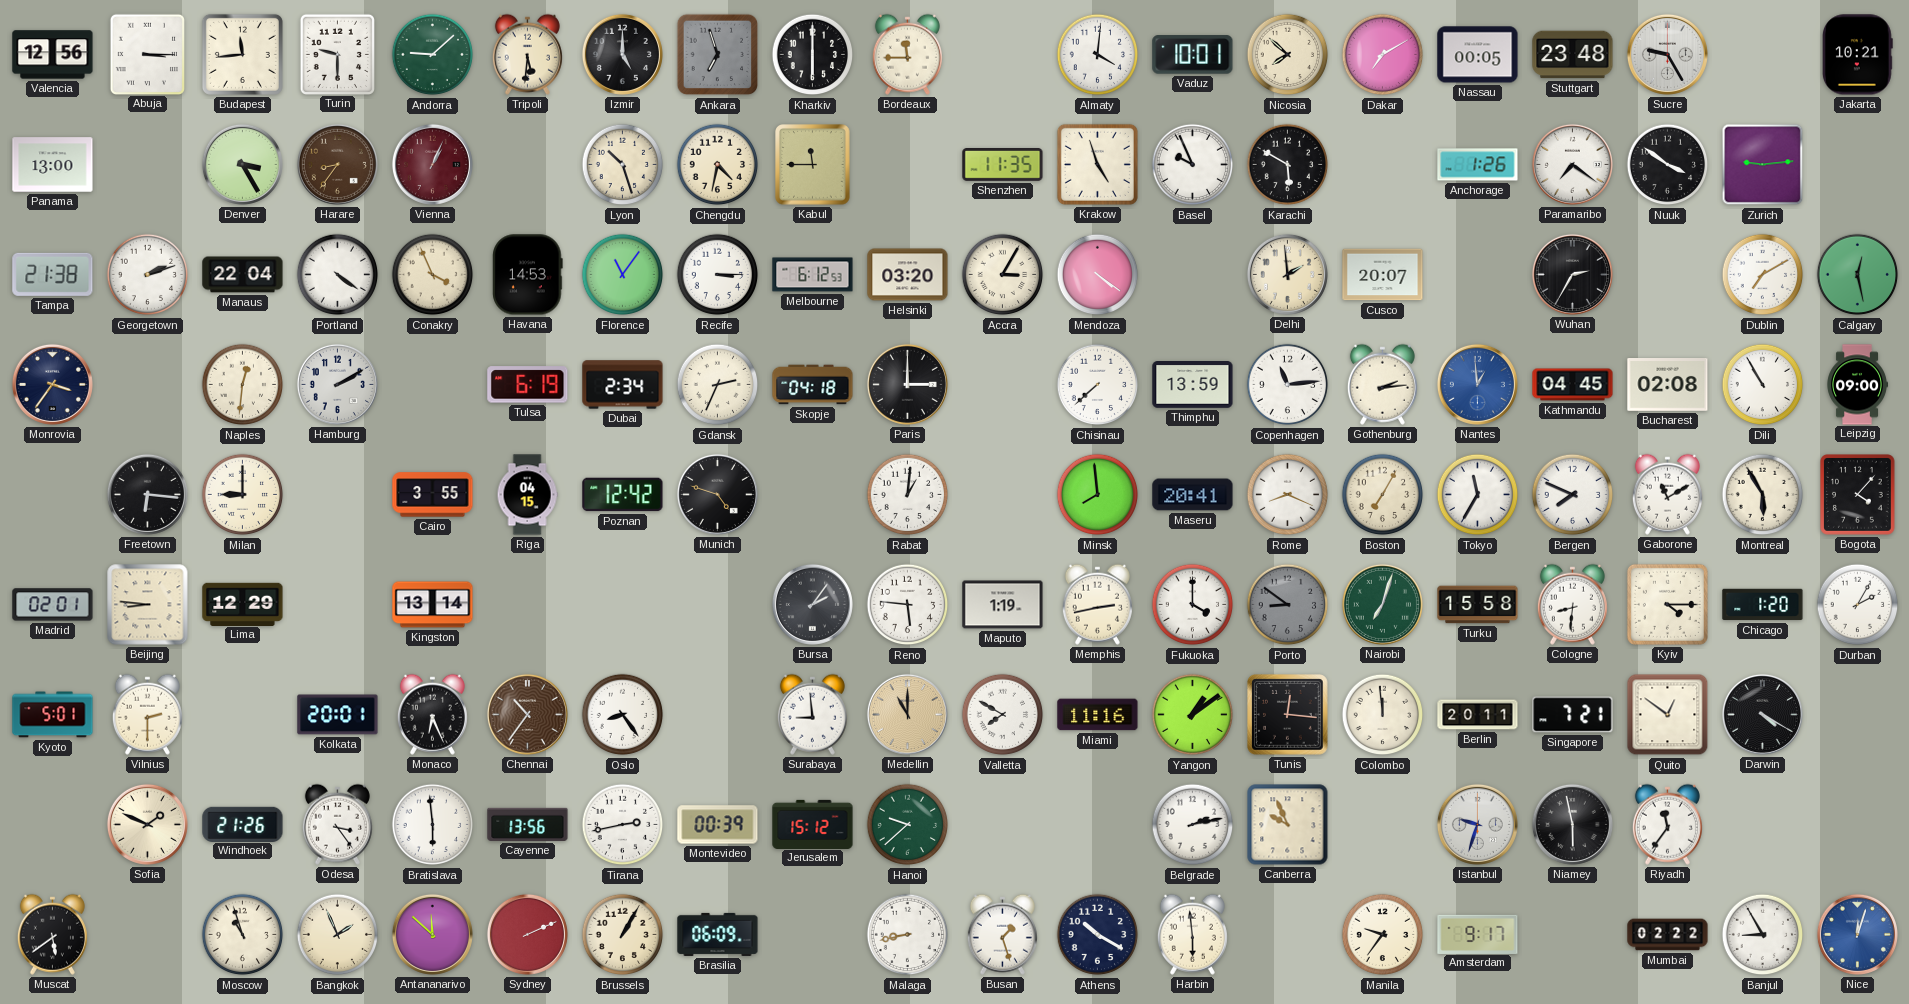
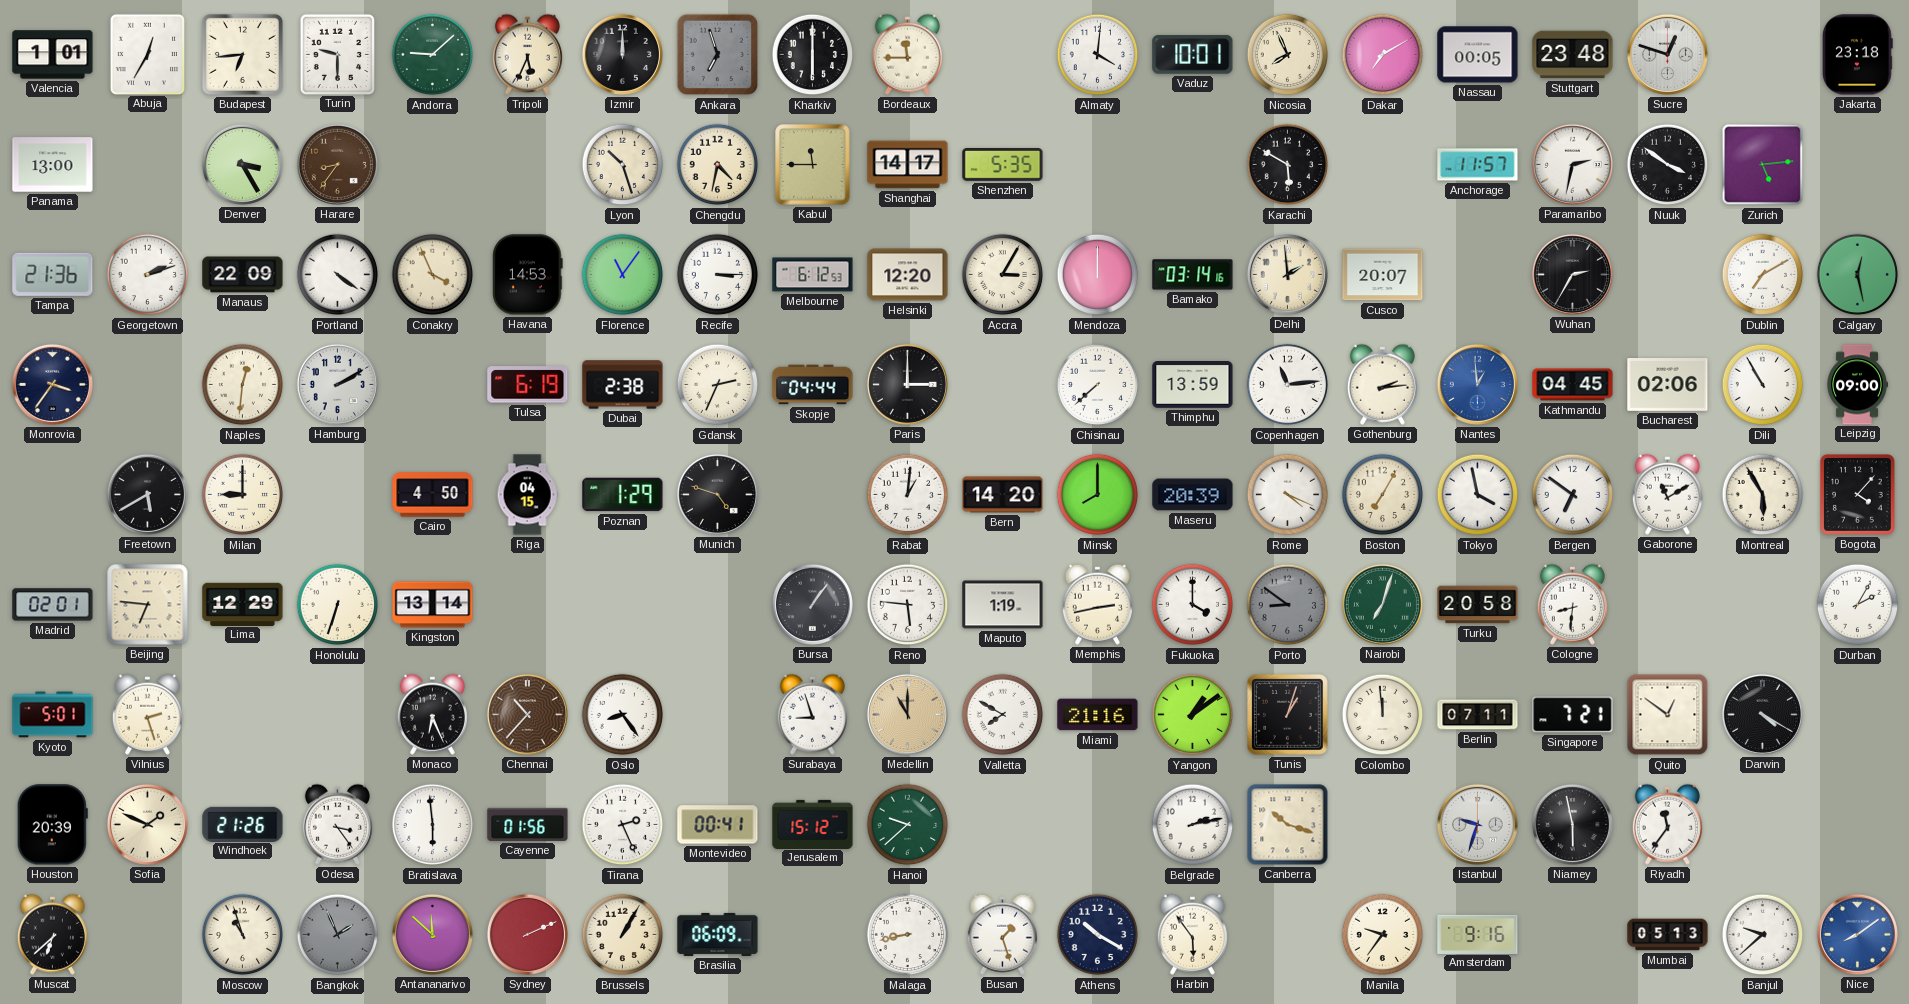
Valencia: 12:56 -> 1:01
Abuja: 3:15 -> 12:35
Budapest: 11:44 -> 6:44
Tripoli: 5:31 -> 5:34
Izmir: 5:00 -> 12:00
Nicosia: 7:52 -> 7:56
Sucre: 9:25 -> 12:48
Jakarta: 10:21 -> 23:18
Vienna: 1:04 -> none
Shanghai: none -> 14:17
Shenzhen: 11:35 -> 5:35
Krakow: 4:57 -> none
Basel: 9:56 -> none
Anchorage: 1:26 -> 11:57
Paramaribo: 7:21 -> 2:32
Zurich: 9:14 -> 5:14
Tampa: 21:38 -> 21:36
Manaus: 22:04 -> 22:09
Helsinki: 03:20 -> 12:20
Mendoza: 4:21 -> 12:00
Bamako: none -> 03:14
Dubai: 2:34 -> 2:38
Skopje: 04:18 -> 04:44
Bucharest: 02:08 -> 02:06
Freetown: 6:16 -> 5:40
Cairo: 3:55 -> 4:50
Poznan: 12:42 -> 1:29
Bern: none -> 14:20
Minsk: 7:59 -> 8:00
Maseru: 20:41 -> 20:39
Rome: 8:19 -> 4:19
Tokyo: 11:35 -> 3:58
Bergen: 7:49 -> 6:51
Beijing: 8:46 -> 6:46
Honolulu: none -> 6:33
Bursa: 2:06 -> 1:06
Turku: 15:58 -> 20:58
Kyiv: 4:15 -> none
Chicago: 1:20 -> none
Vilnius: 2:30 -> 2:27
Kolkata: 20:01 -> none
Chennai: 10:36 -> 10:37
Surabaya: 8:59 -> 8:57
Miami: 11:16 -> 21:16
Tunis: 12:16 -> 1:03
Berlin: 20:11 -> 07:11
Houston: none -> 20:39
Cayenne: 13:56 -> 01:56
Tirana: 2:43 -> 2:26
Montevideo: 00:39 -> 00:41
Canberra: 9:56 -> 10:18
Muscat: 5:39 -> 6:38
Bangkok dial: cream -> grey
Harbin: 5:59 -> 5:54
Amsterdam: 9:17 -> 9:16
Mumbai: 02:22 -> 05:13
Banjul: 8:55 -> 9:38
Nice: 12:03 -> 8:09
